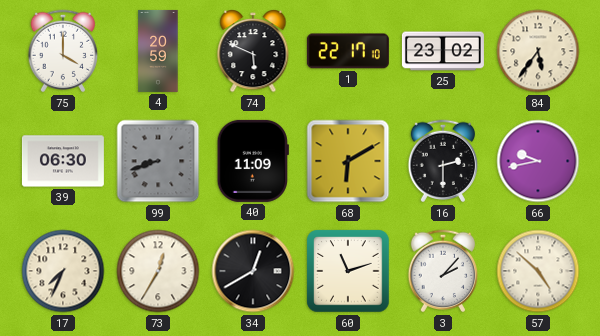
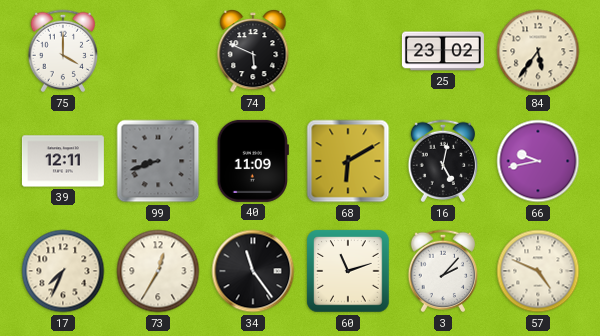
4: 20:59 -> none
1: 22:17 -> none
39: 06:30 -> 12:11
16: 2:30 -> 5:02
34: 12:40 -> 11:24
57: 4:52 -> 4:49
